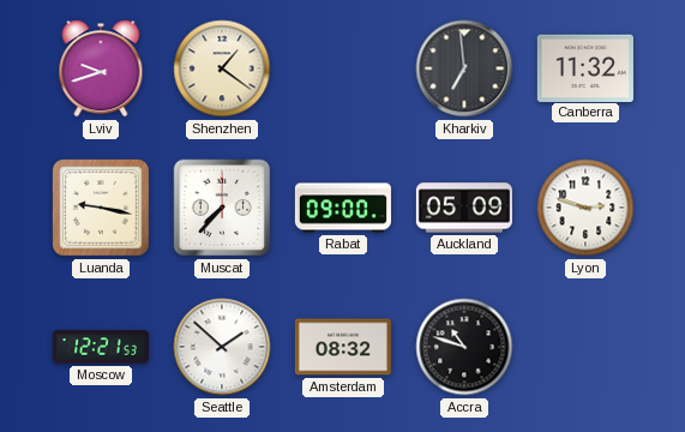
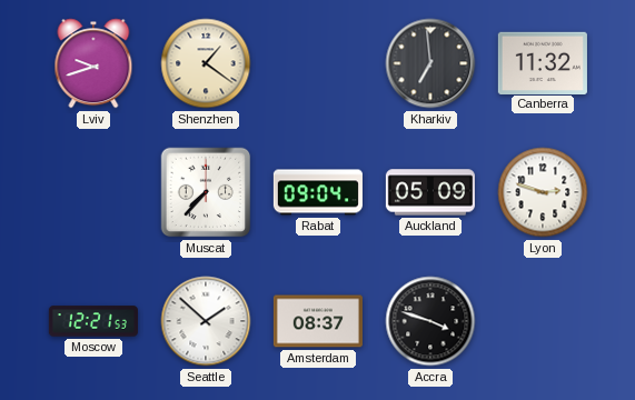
Luanda: 9:17 -> none
Rabat: 09:00 -> 09:04
Amsterdam: 08:32 -> 08:37
Accra: 10:48 -> 3:48
